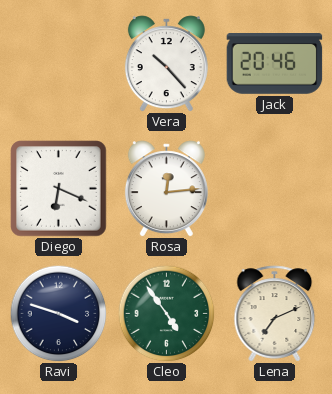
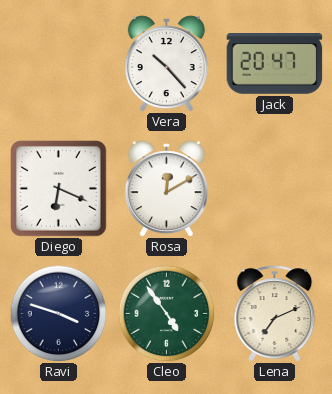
Jack: 20:46 -> 20:47
Rosa: 12:14 -> 12:10
